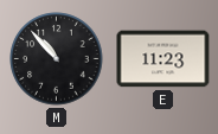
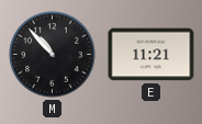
E: 11:23 -> 11:21
